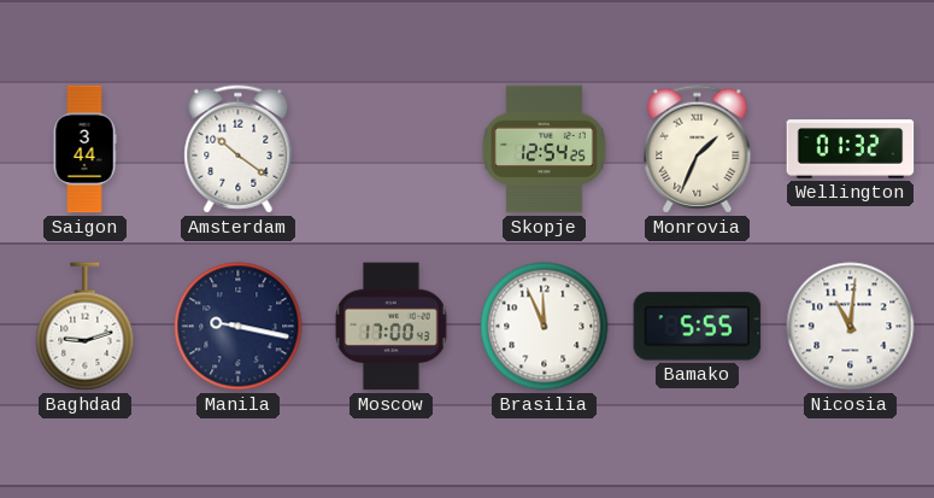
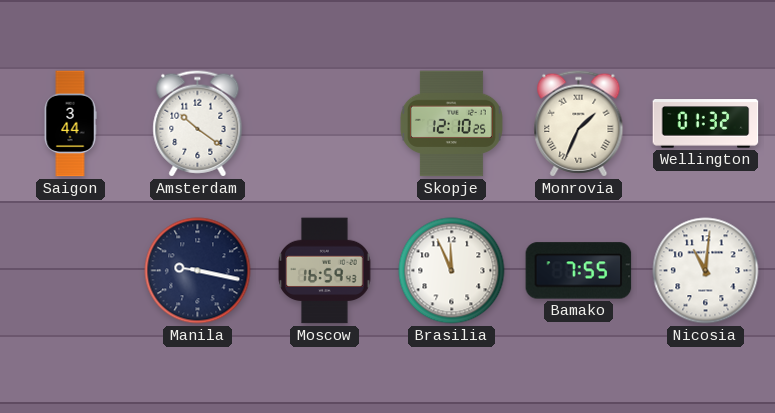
Skopje: 12:54 -> 12:10
Baghdad: 9:12 -> none
Moscow: 17:00 -> 16:59
Bamako: 5:55 -> 7:55
